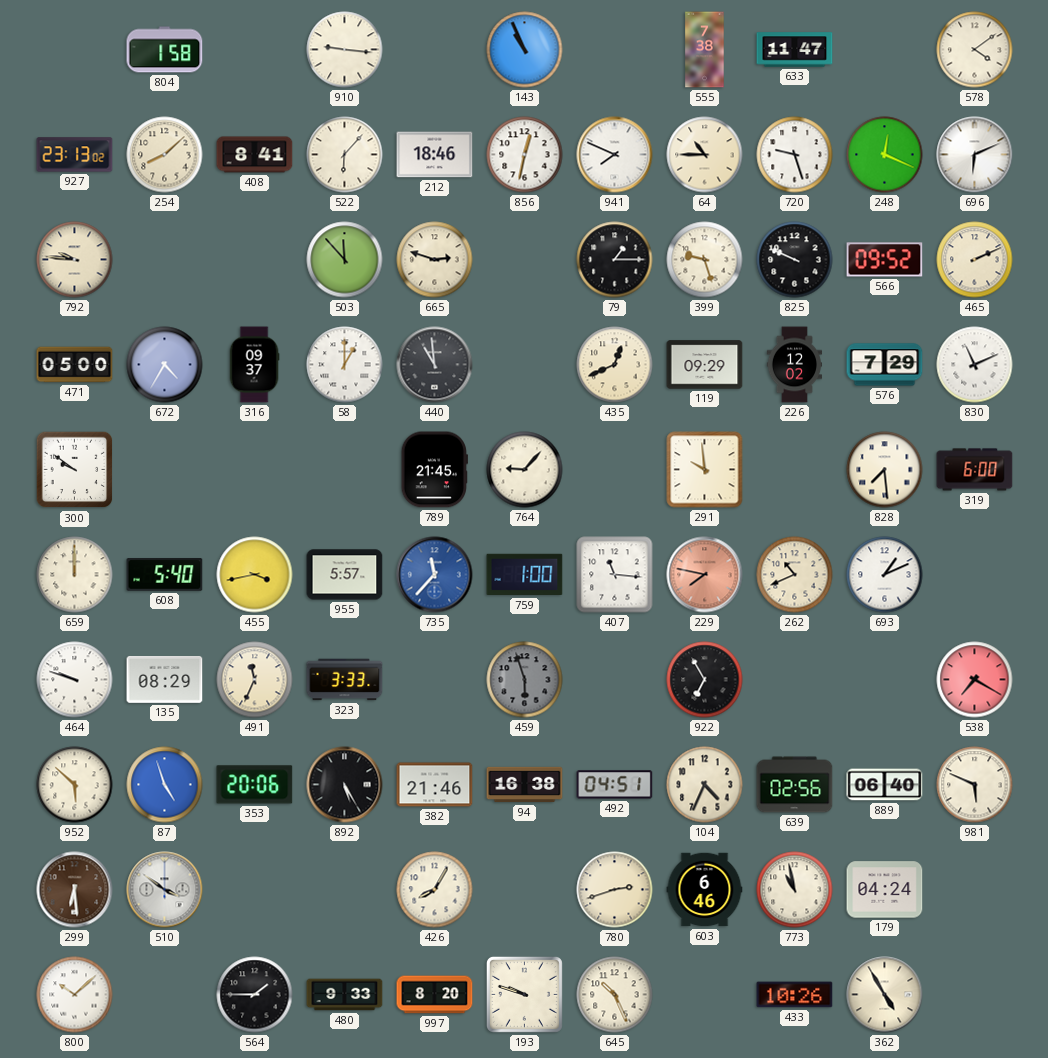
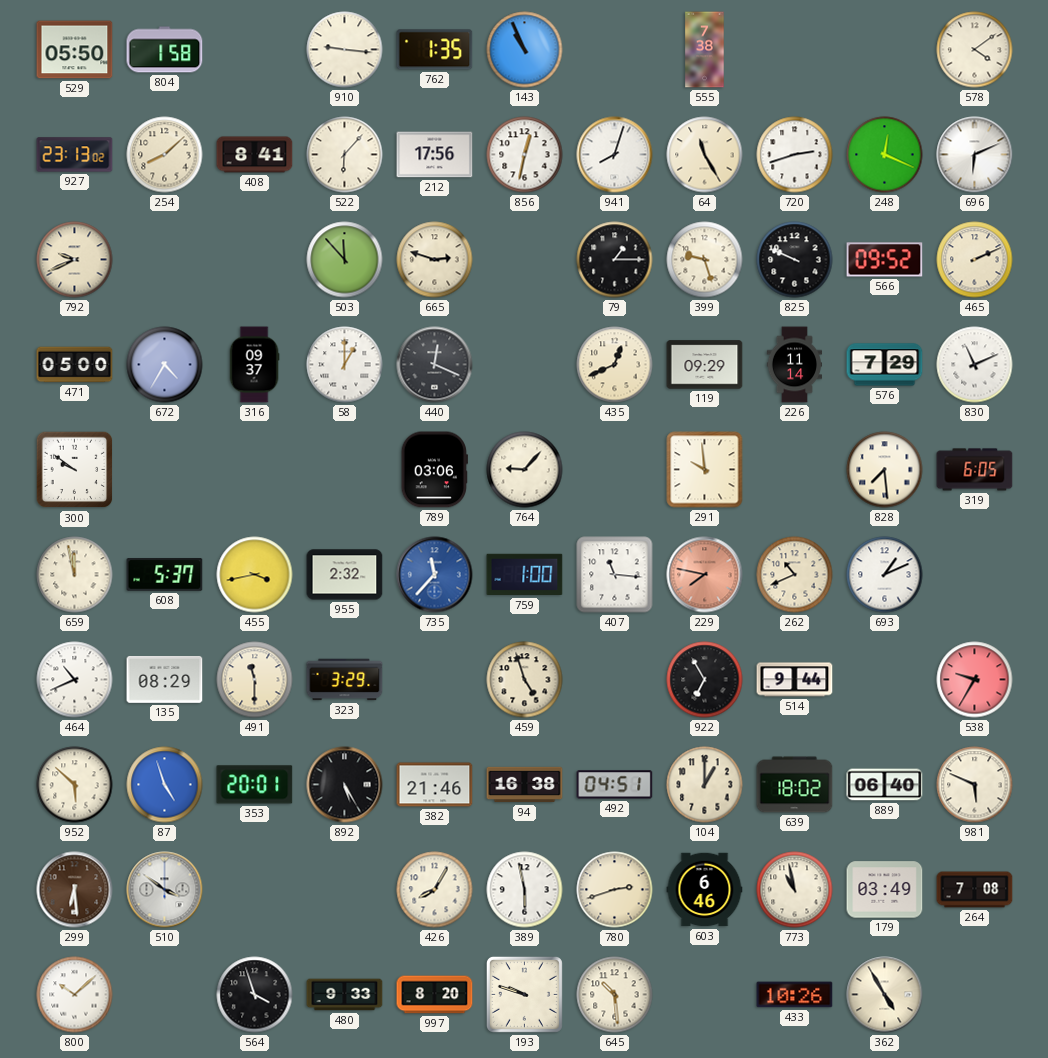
529: none -> 05:50
762: none -> 1:35
633: 11:47 -> none
212: 18:46 -> 17:56
941: 7:49 -> 8:03
64: 10:45 -> 11:25
720: 9:27 -> 2:42
792: 9:46 -> 9:41
440: 10:59 -> 12:19
226: 12:02 -> 11:14
789: 21:45 -> 03:06
319: 6:00 -> 6:05
659: 12:00 -> 11:58
608: 5:40 -> 5:37
955: 5:57 -> 2:32
464: 9:48 -> 10:41
491: 11:34 -> 11:30
323: 3:33 -> 3:29
459: 5:57 -> 4:57
459 dial: grey -> cream
514: none -> 9:44
538: 7:20 -> 9:35
353: 20:06 -> 20:01
104: 4:34 -> 1:00
639: 02:56 -> 18:02
389: none -> 5:58
179: 04:24 -> 03:49
264: none -> 7:08
564: 1:45 -> 3:57
645: 10:26 -> 10:29
